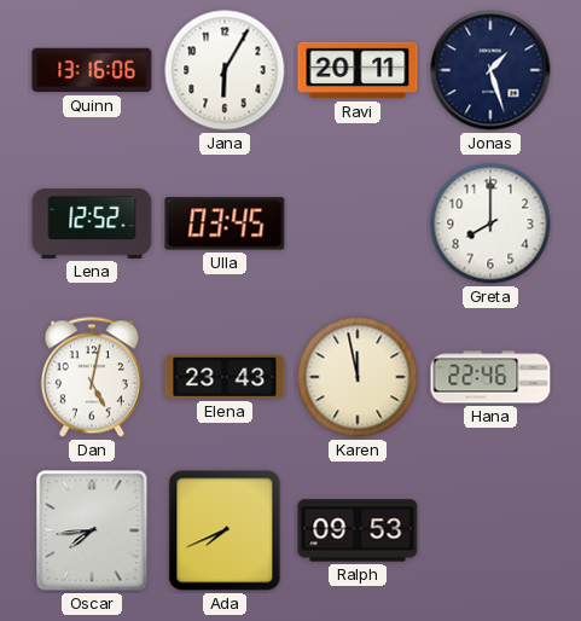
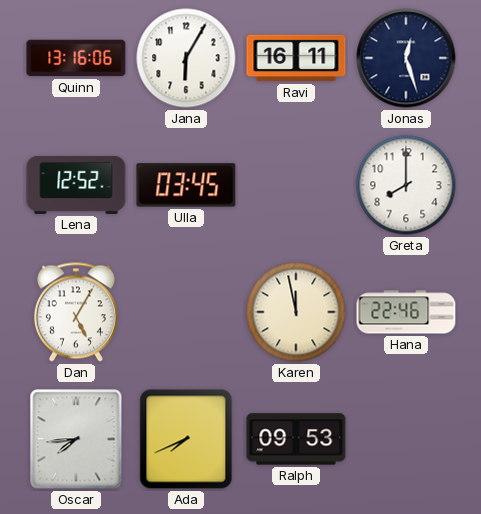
Ravi: 20:11 -> 16:11
Jonas: 1:27 -> 12:27
Dan: 5:02 -> 5:05
Elena: 23:43 -> none
